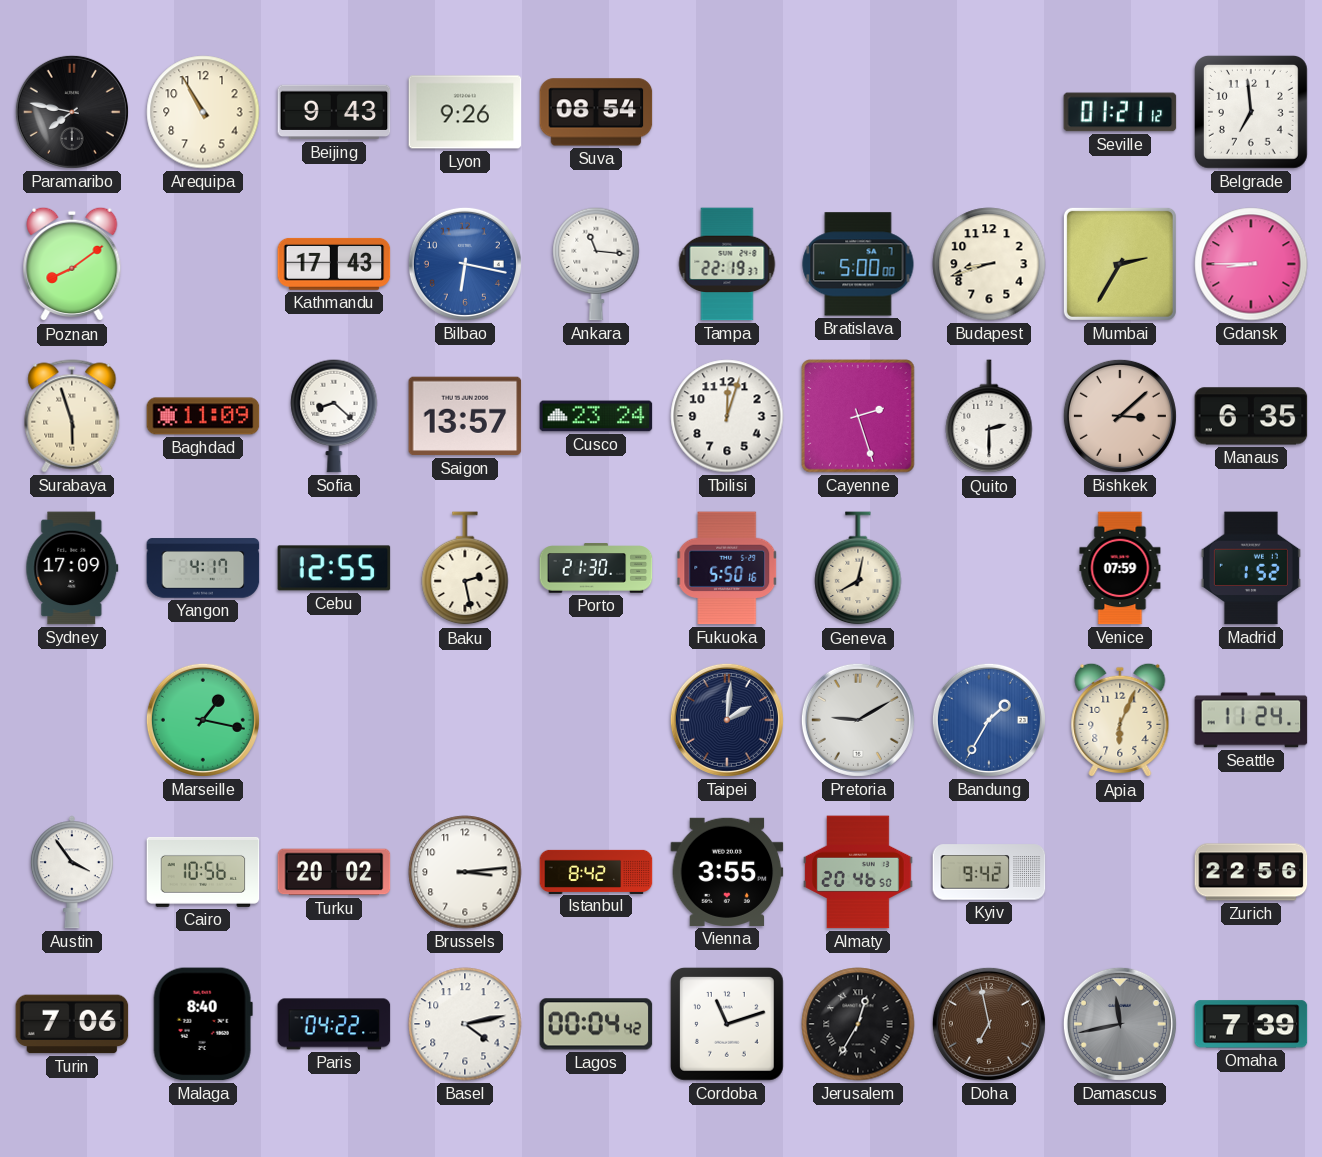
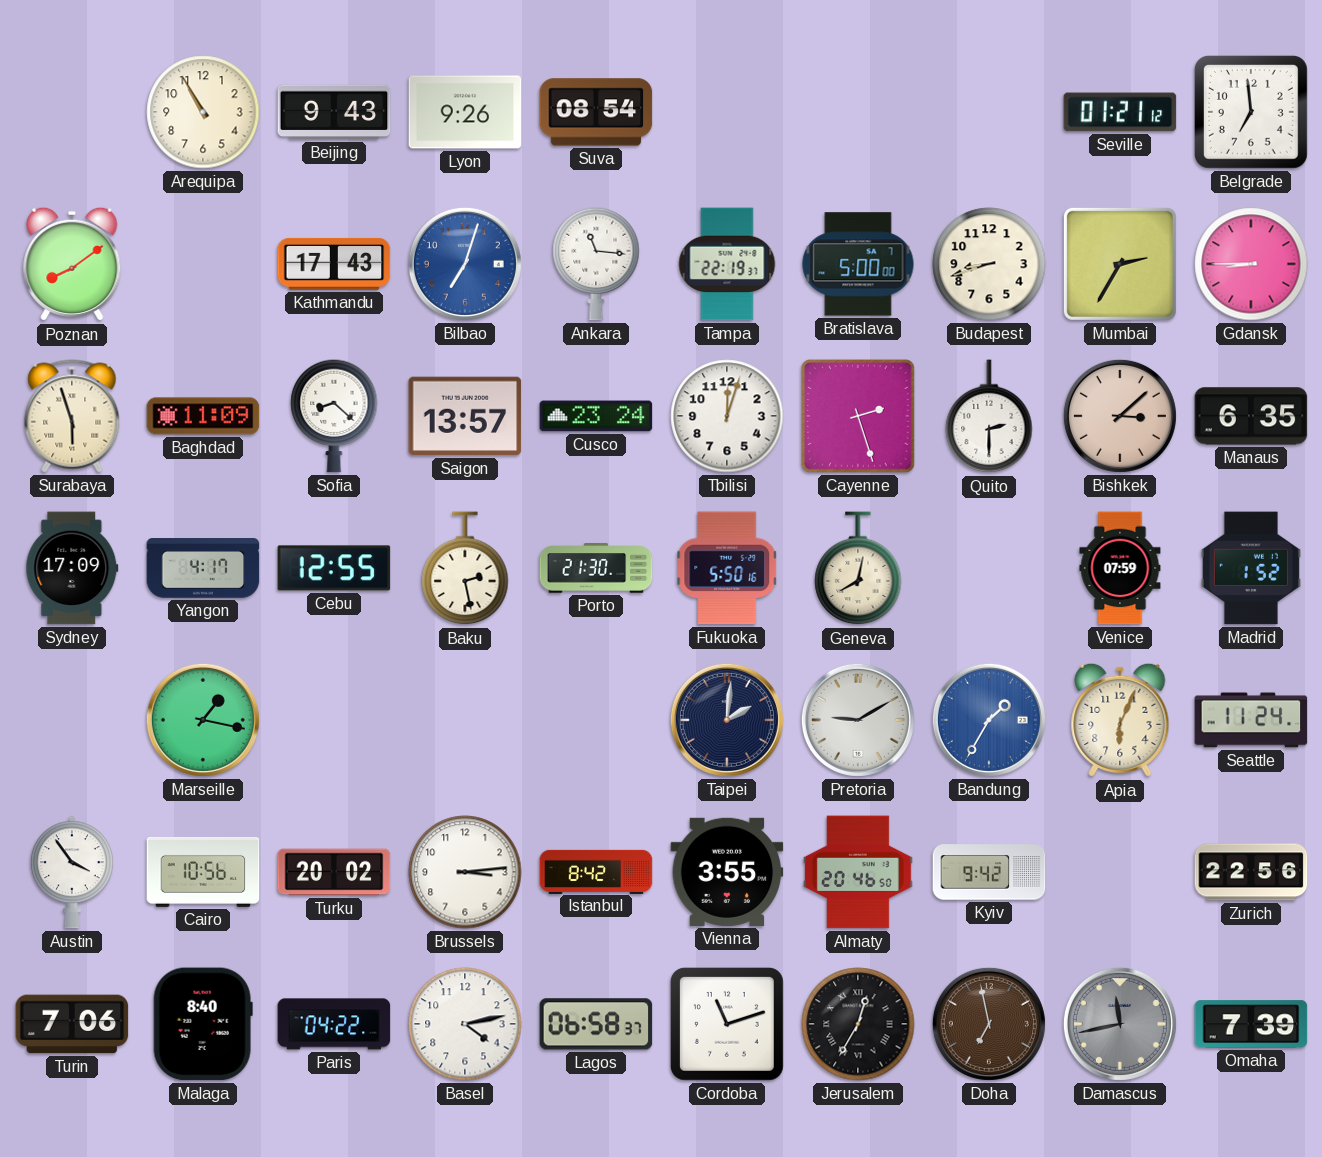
Paramaribo: 7:47 -> none
Bilbao: 6:17 -> 7:03
Lagos: 00:04 -> 06:58
